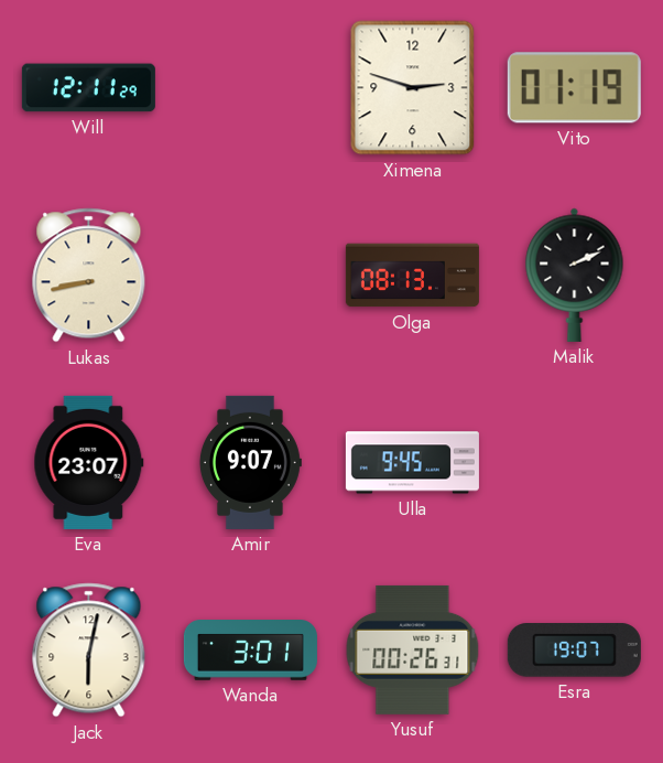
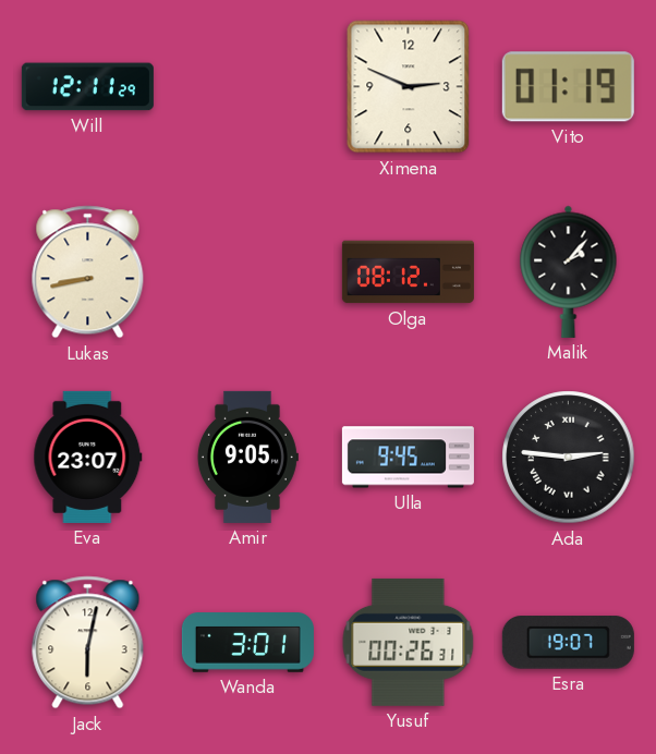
Ximena: 2:48 -> 2:49
Olga: 08:13 -> 08:12
Malik: 2:11 -> 2:07
Amir: 9:07 -> 9:05
Ada: none -> 2:46
